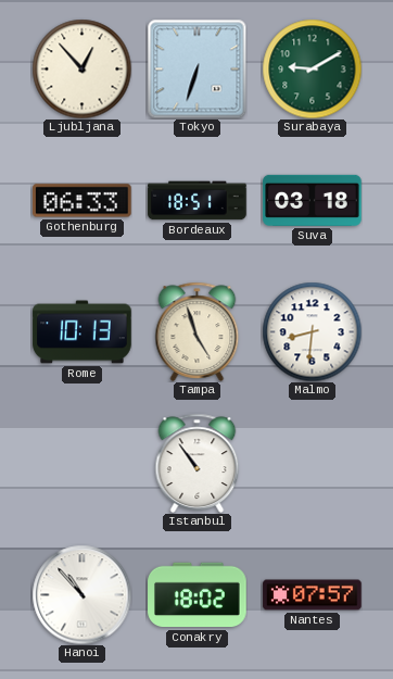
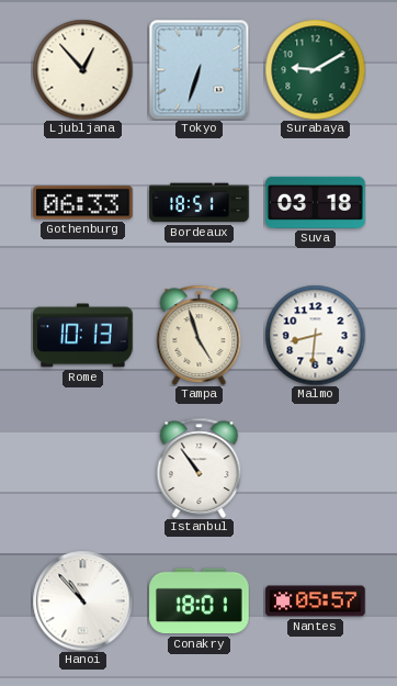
Conakry: 18:02 -> 18:01
Nantes: 07:57 -> 05:57
